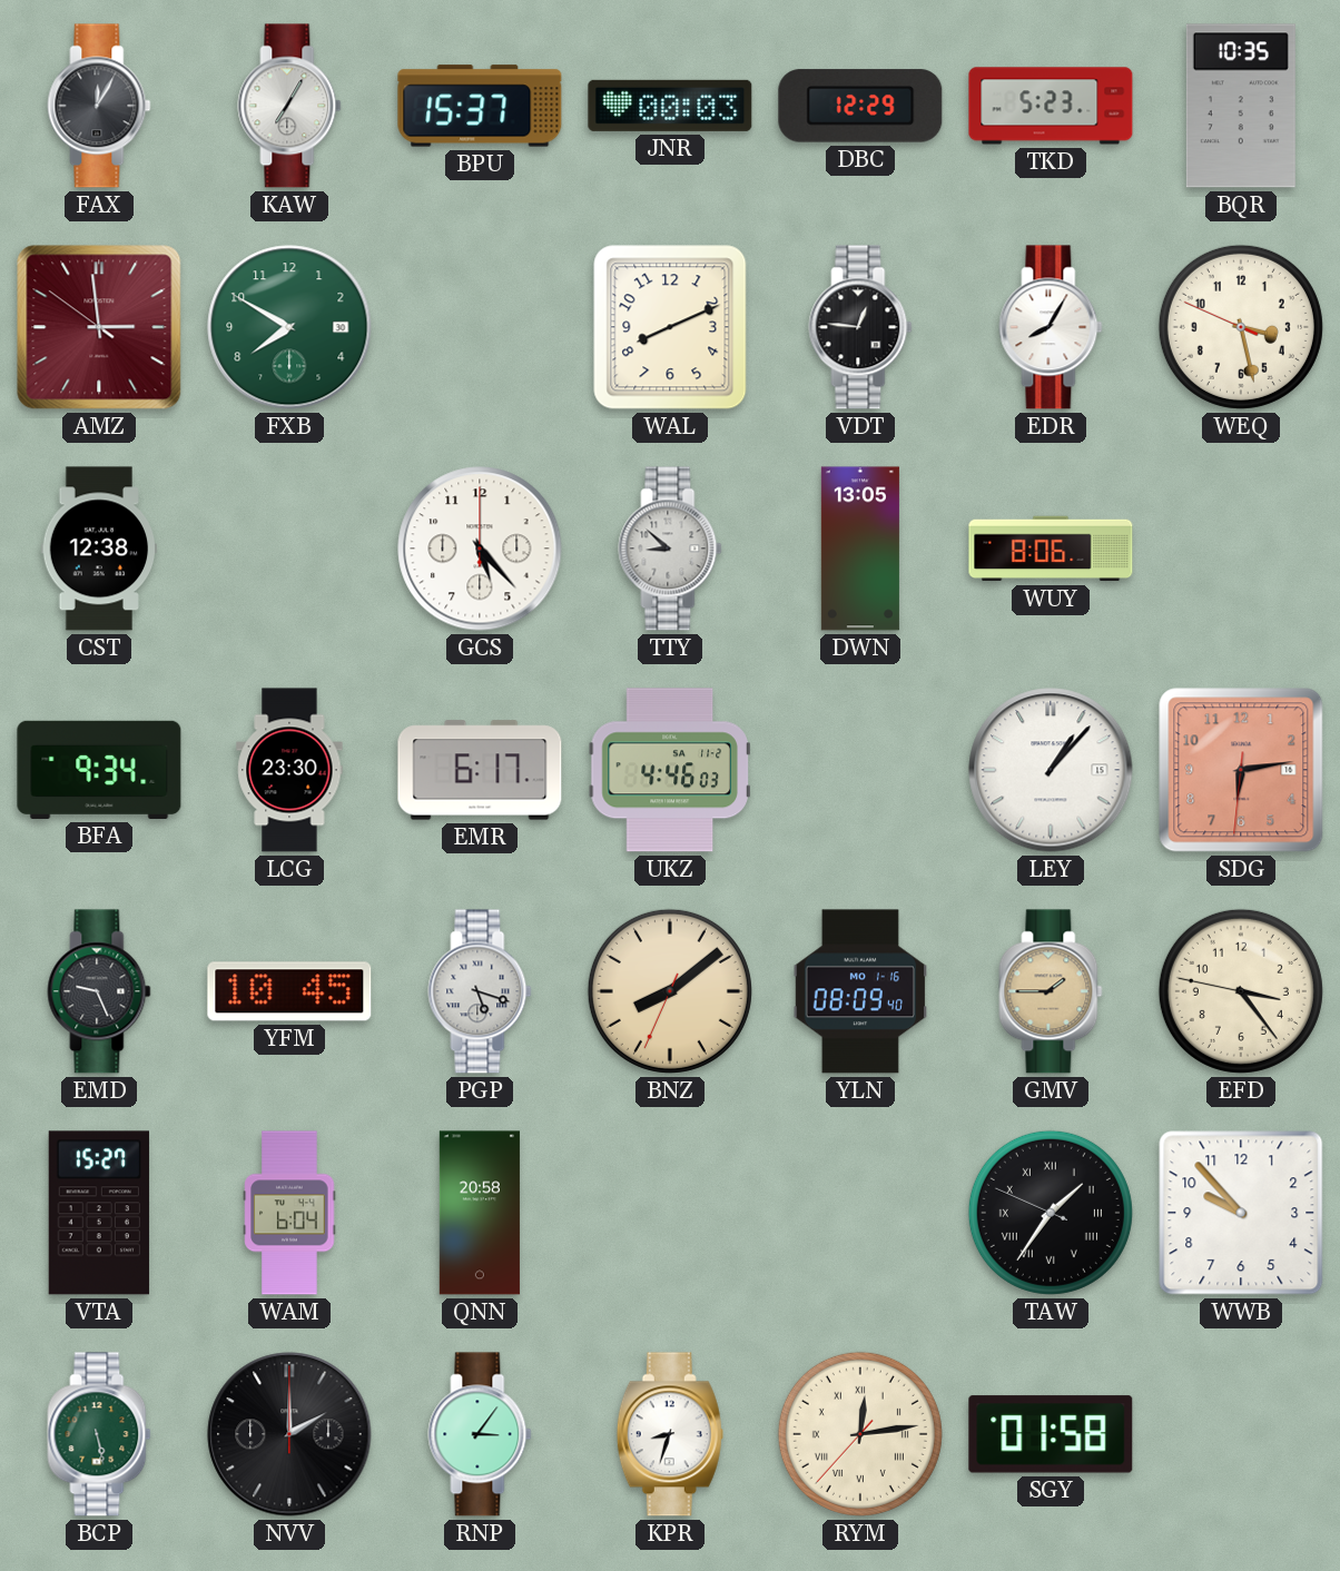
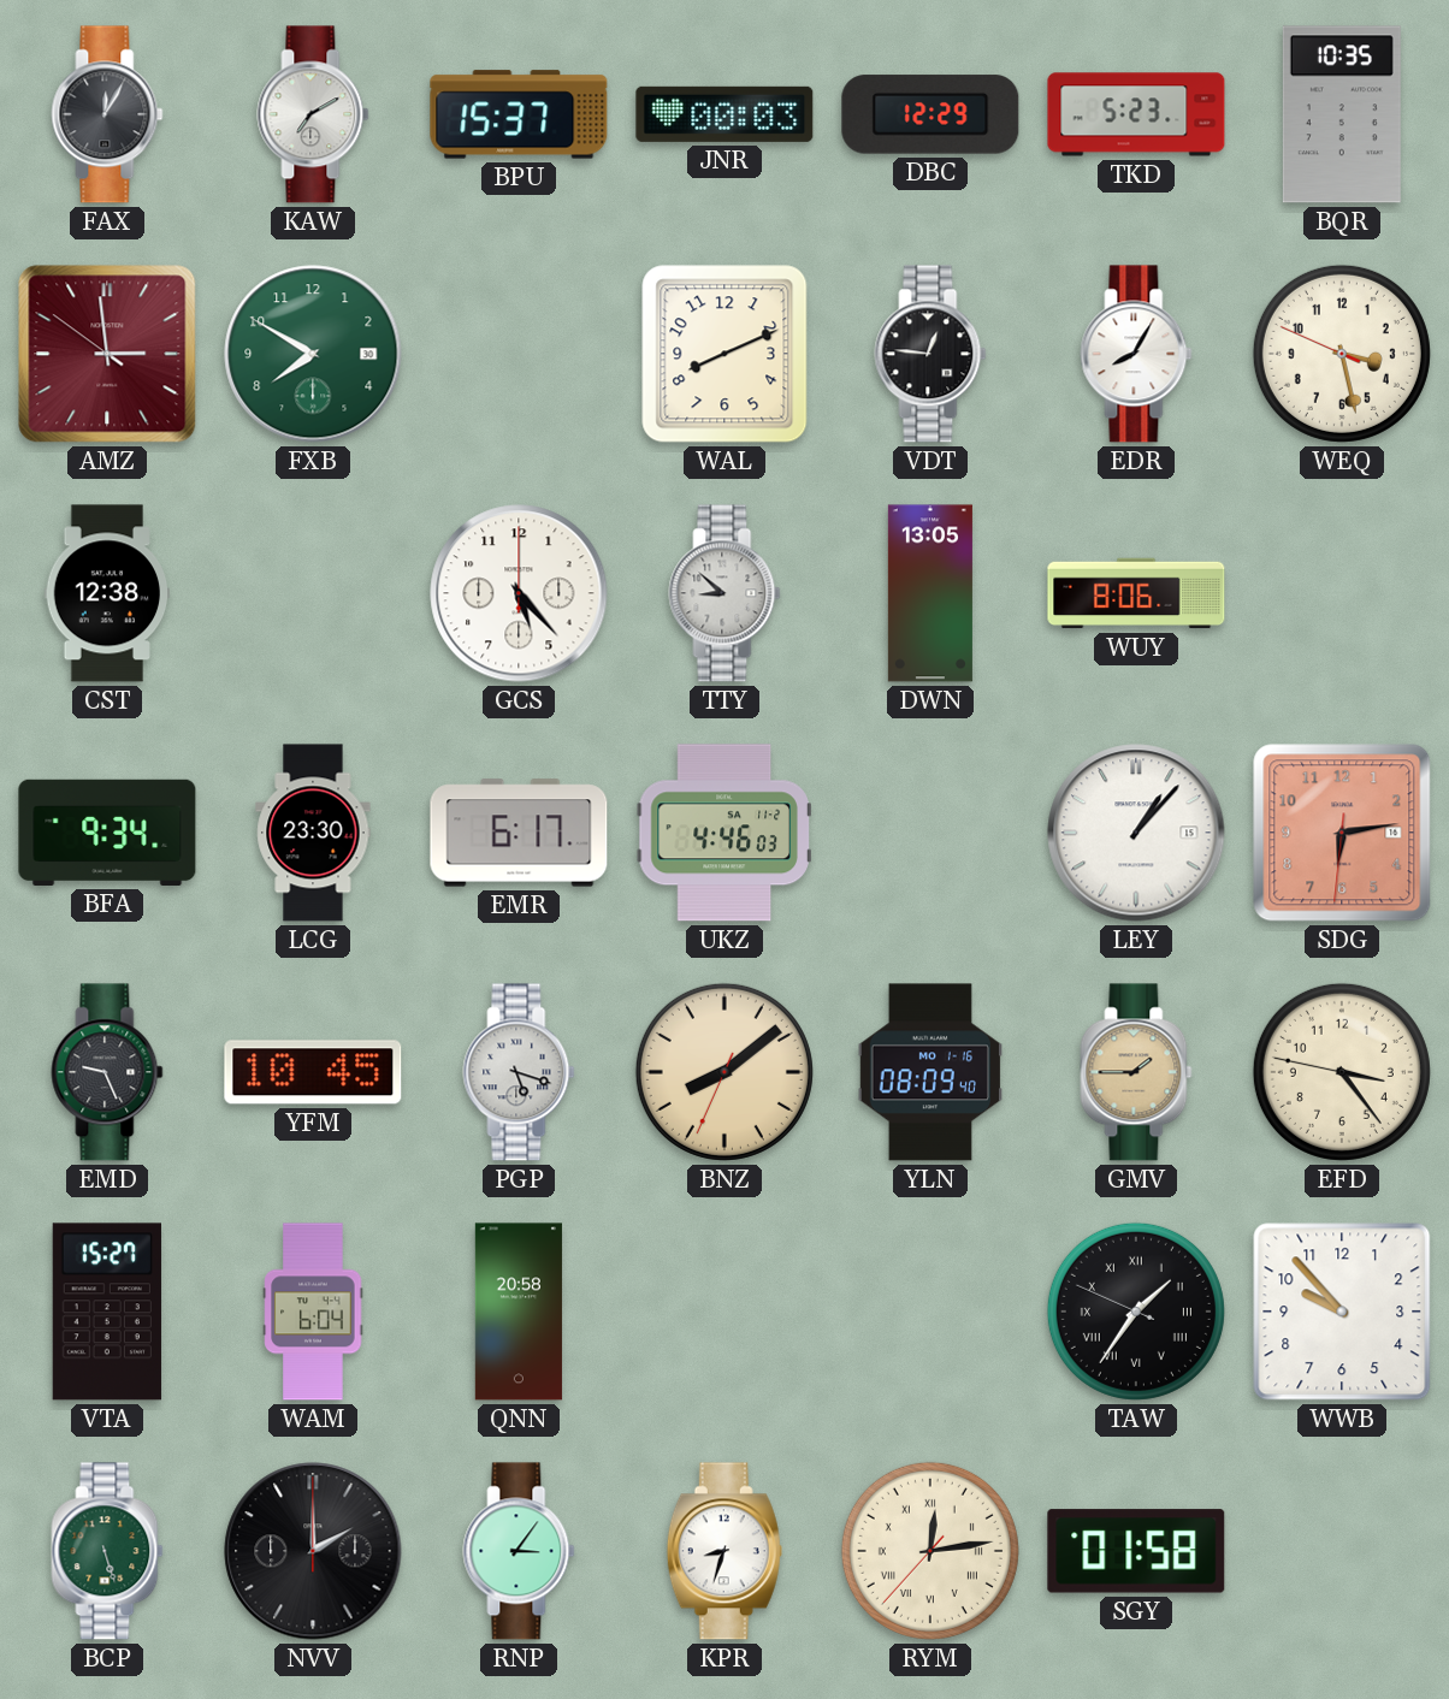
KAW: 7:05 -> 7:10
BCP: 5:28 -> 5:27
